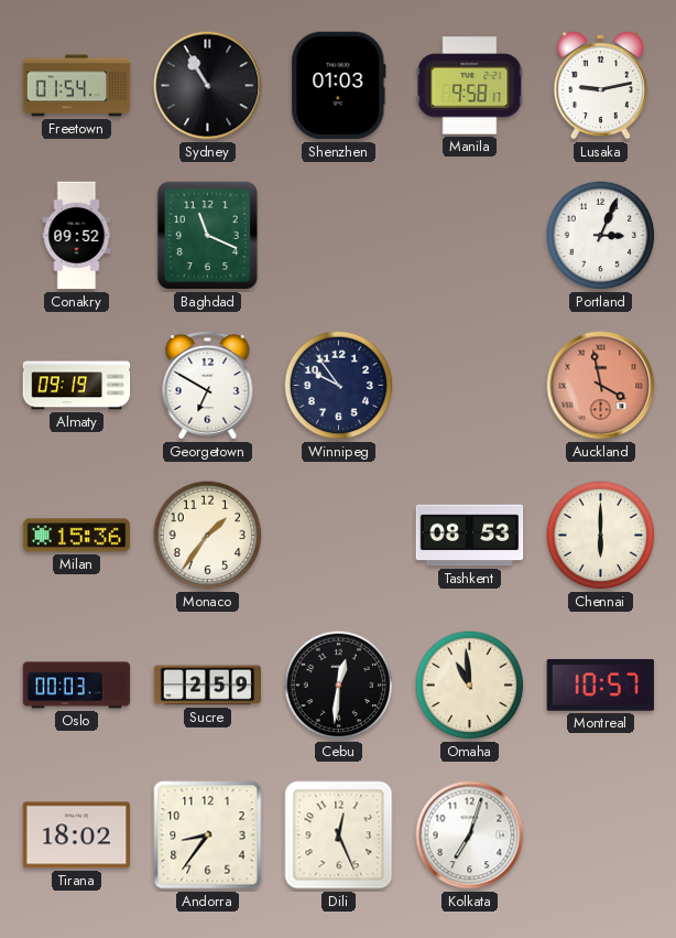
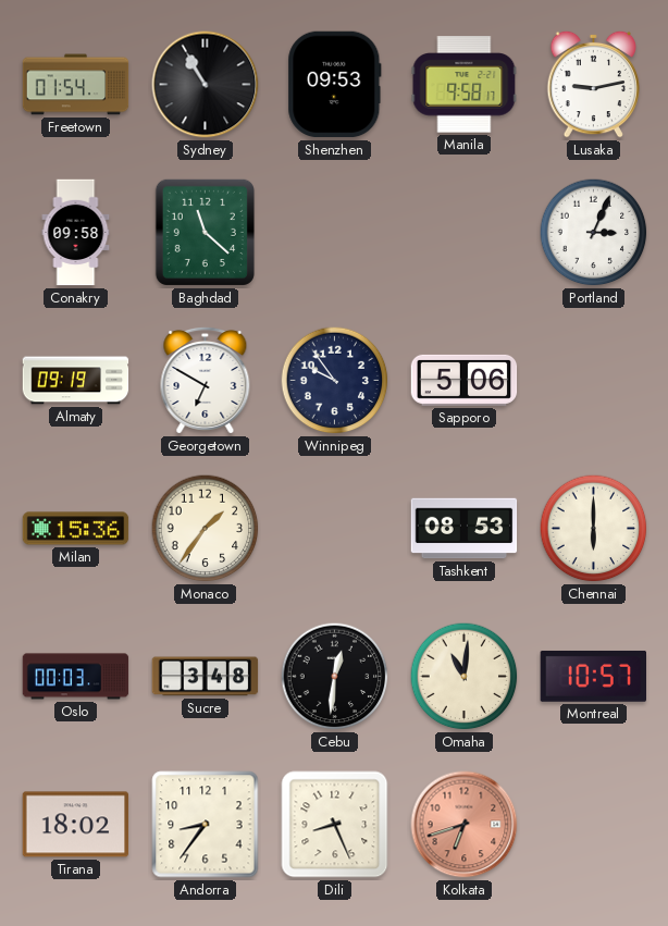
Shenzhen: 01:03 -> 09:53
Conakry: 09:52 -> 09:58
Baghdad: 11:19 -> 11:22
Sapporo: none -> 5:06
Auckland: 3:58 -> none
Sucre: 2:59 -> 3:48
Omaha: 10:59 -> 11:01
Dili: 12:26 -> 8:26
Kolkata: 7:03 -> 6:42
Kolkata dial: white -> salmon
